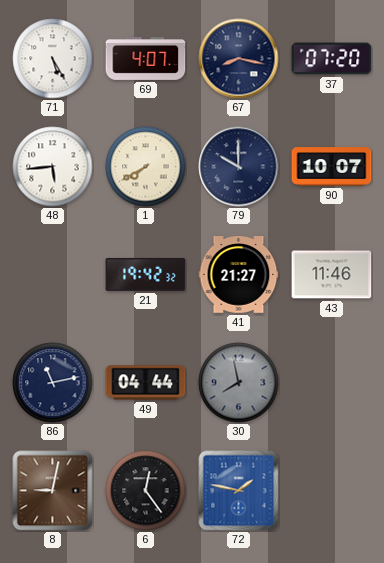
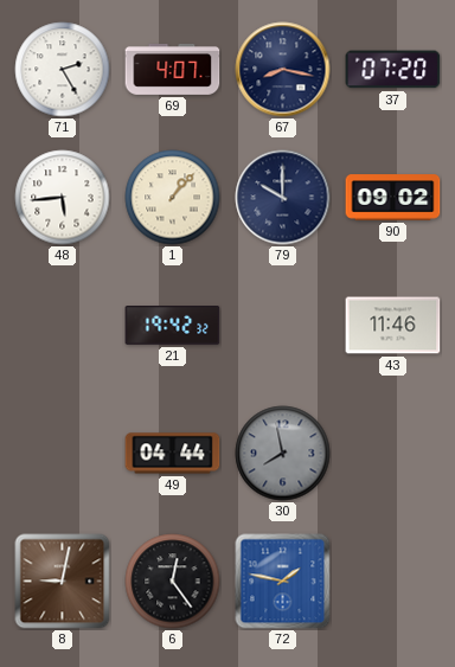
71: 5:25 -> 2:25
1: 7:40 -> 1:07
90: 10:07 -> 09:02
41: 21:27 -> none
86: 11:13 -> none
